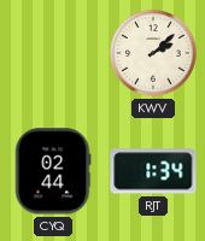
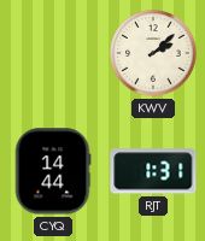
CYQ: 02:44 -> 14:44
RJT: 1:34 -> 1:31
